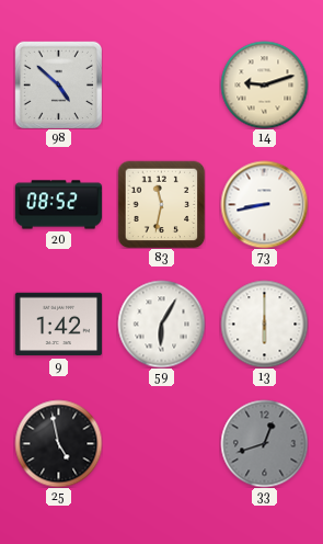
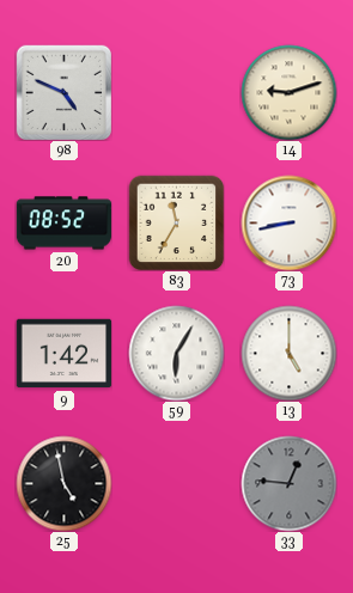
98: 4:52 -> 4:49
83: 11:32 -> 11:35
13: 6:00 -> 5:00
33: 12:42 -> 12:46
